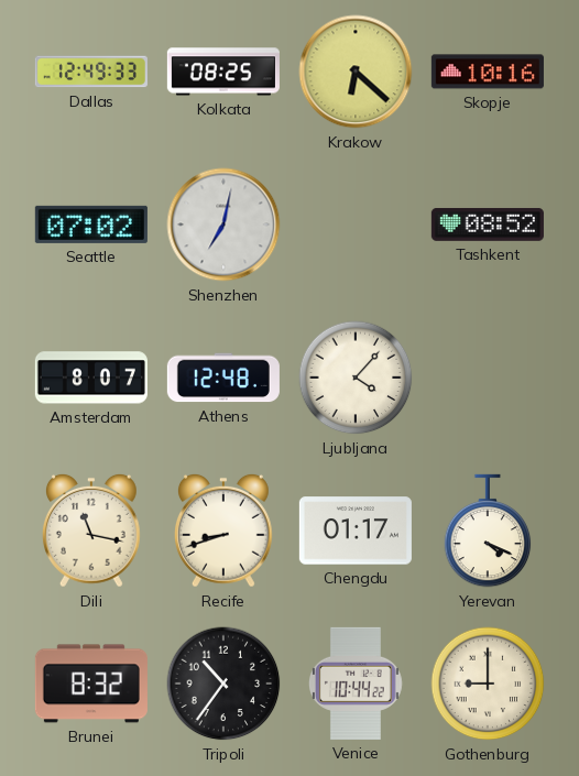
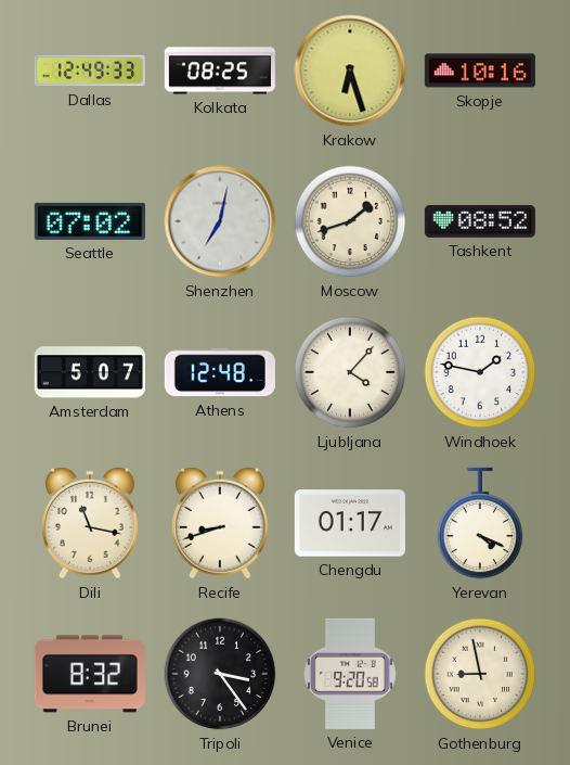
Krakow: 6:22 -> 6:27
Moscow: none -> 1:42
Amsterdam: 8:07 -> 5:07
Windhoek: none -> 1:47
Tripoli: 10:36 -> 3:24
Venice: 10:44 -> 9:20
Gothenburg: 9:00 -> 8:58
